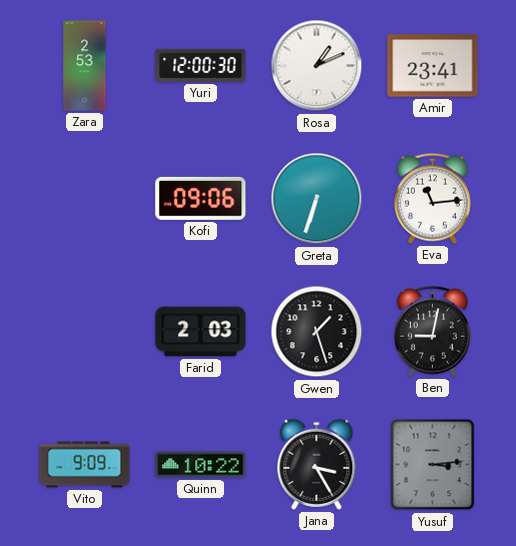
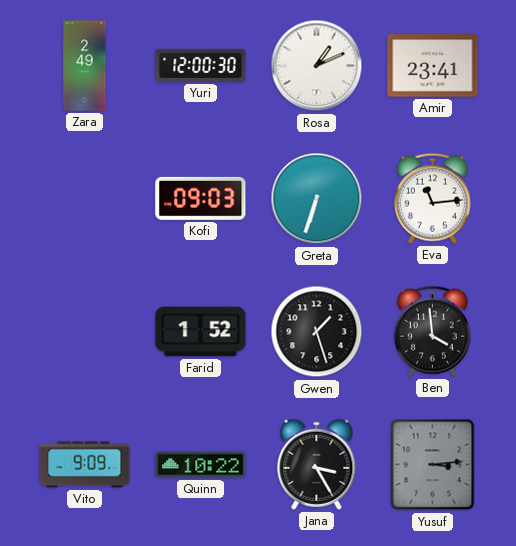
Zara: 2:53 -> 2:49
Kofi: 09:06 -> 09:03
Farid: 2:03 -> 1:52
Ben: 9:02 -> 3:59
